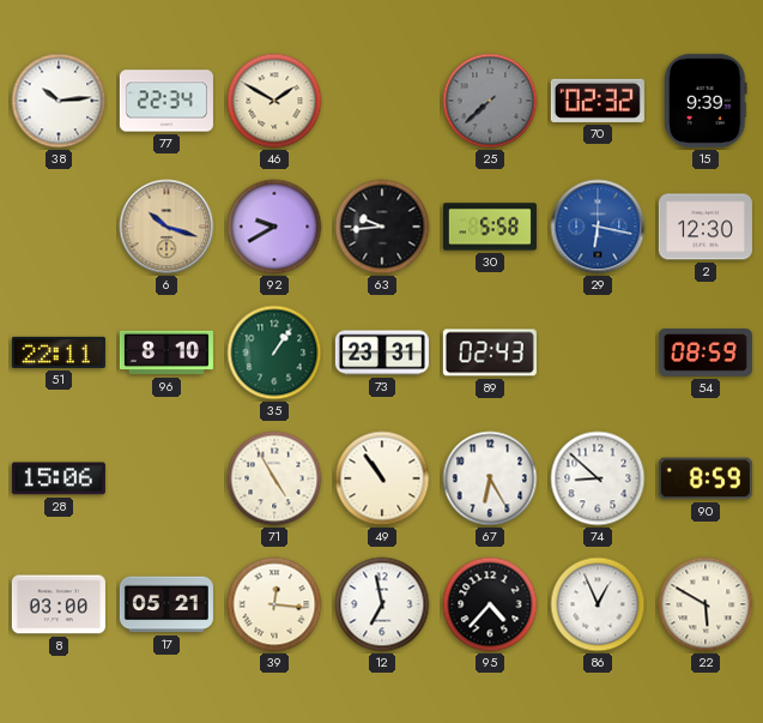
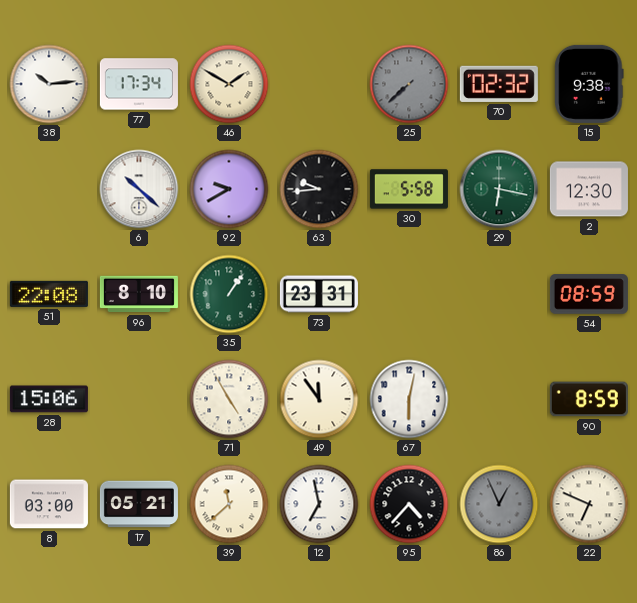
77: 22:34 -> 17:34
15: 9:39 -> 9:38
6: 10:18 -> 10:22
6 dial: champagne -> white
29 dial: blue -> green
51: 22:11 -> 22:08
89: 02:43 -> none
49: 10:54 -> 11:54
67: 6:25 -> 6:02
74: 8:52 -> none
39: 12:16 -> 11:38
86 dial: white -> grey
22: 5:50 -> 6:49
